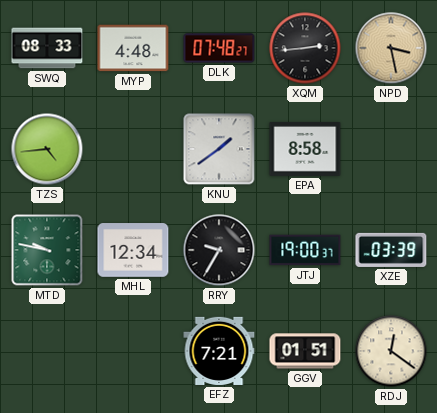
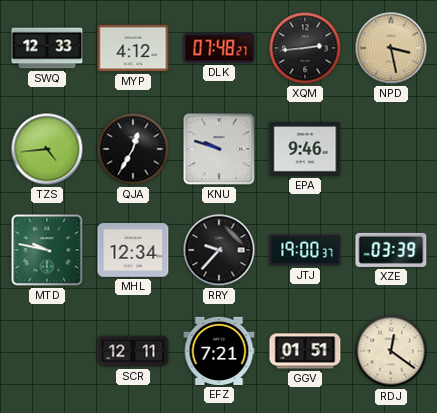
SWQ: 08:33 -> 12:33
MYP: 4:48 -> 4:12
QJA: none -> 12:35
KNU: 1:39 -> 9:48
EPA: 8:58 -> 9:46
RRY: 9:35 -> 9:37
SCR: none -> 12:11
